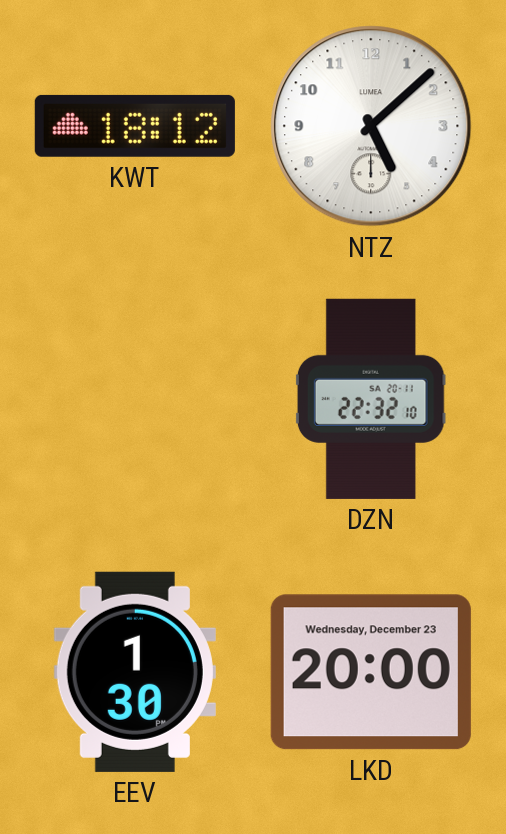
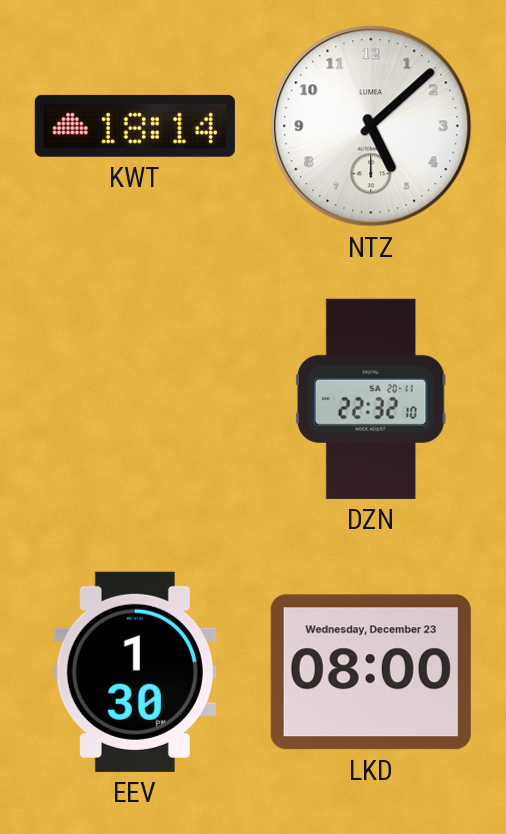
KWT: 18:12 -> 18:14
LKD: 20:00 -> 08:00
